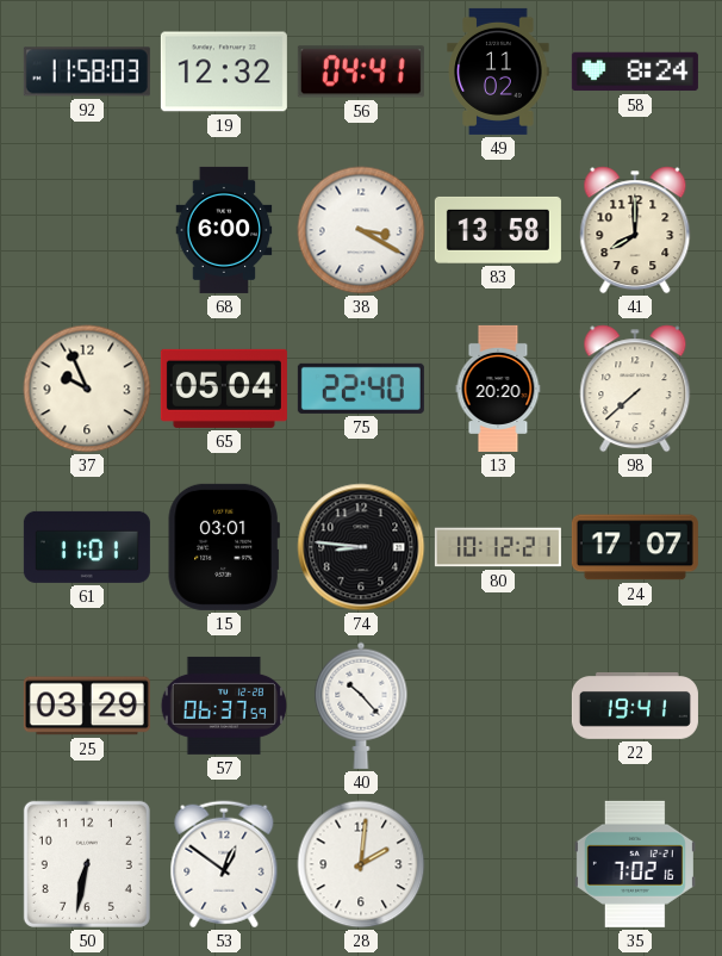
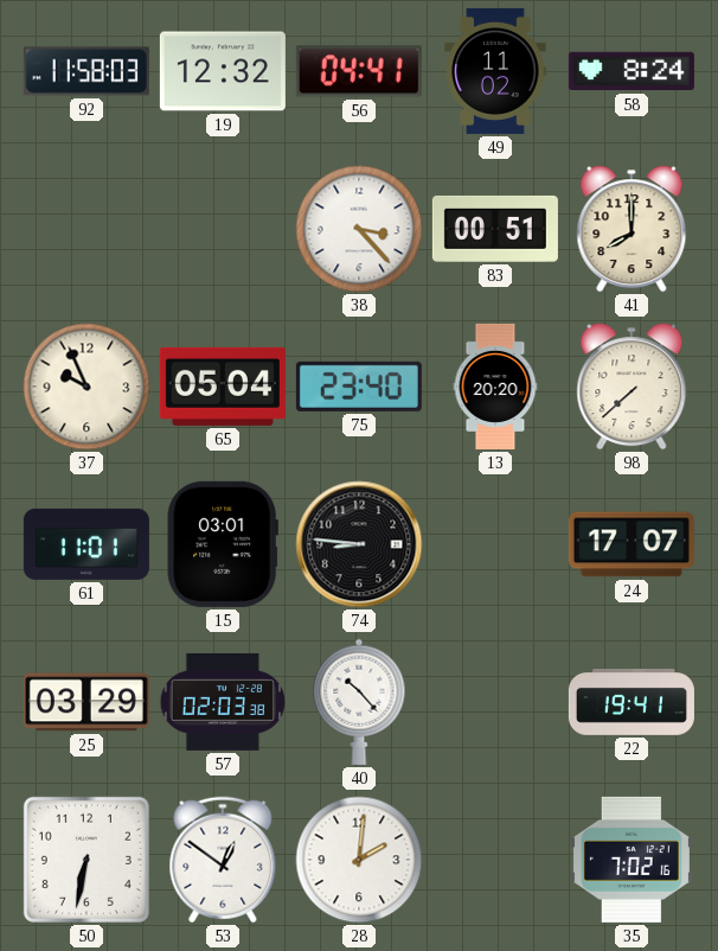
68: 6:00 -> none
38: 3:20 -> 3:23
83: 13:58 -> 00:51
75: 22:40 -> 23:40
80: 10:12 -> none
57: 06:37 -> 02:03
